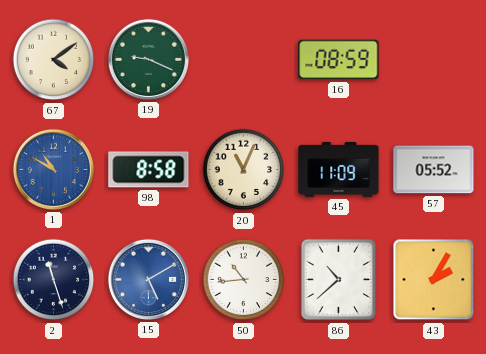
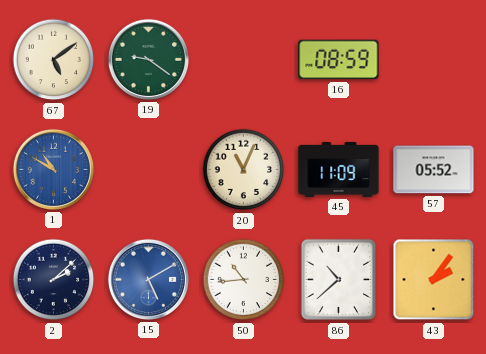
67: 4:09 -> 5:09
19: 9:19 -> 9:21
98: 8:58 -> none
2: 11:27 -> 2:08
43: 2:05 -> 2:06
